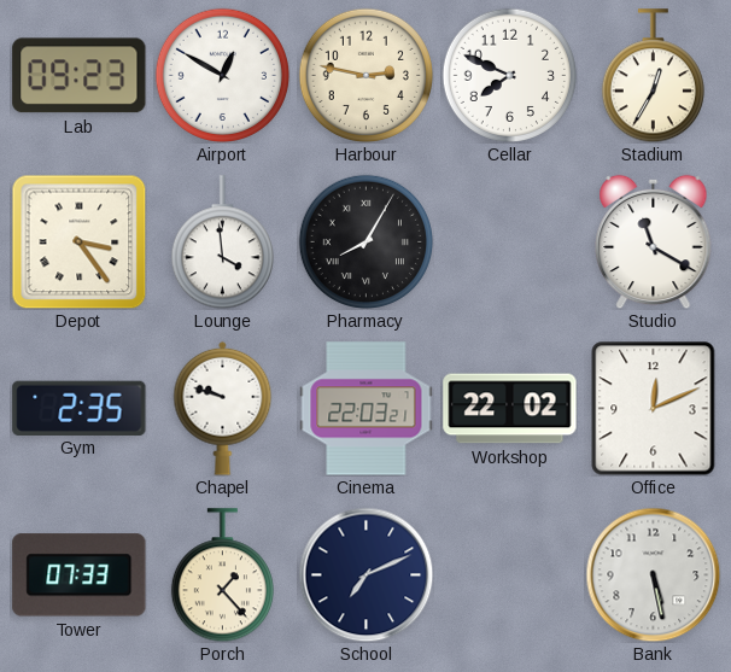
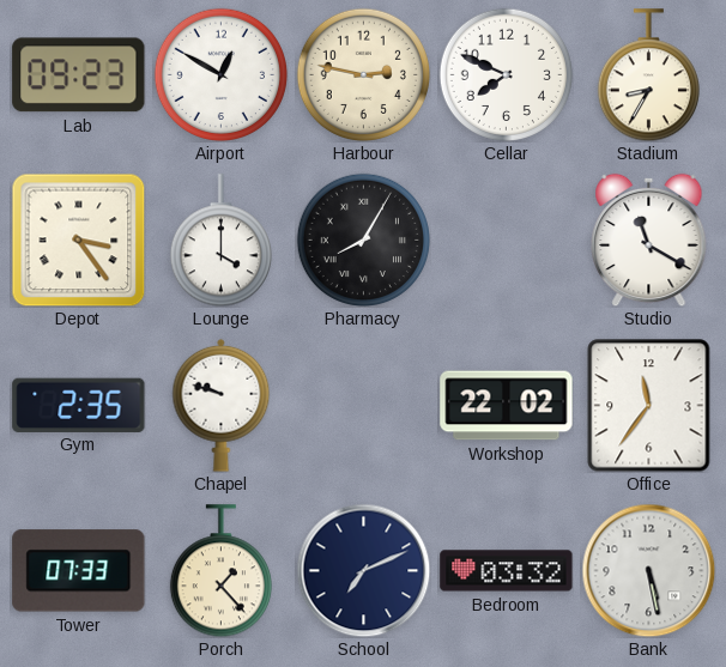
Stadium: 12:35 -> 8:35
Lounge: 3:59 -> 4:00
Cinema: 22:03 -> none
Office: 12:11 -> 11:36
Bedroom: none -> 03:32
